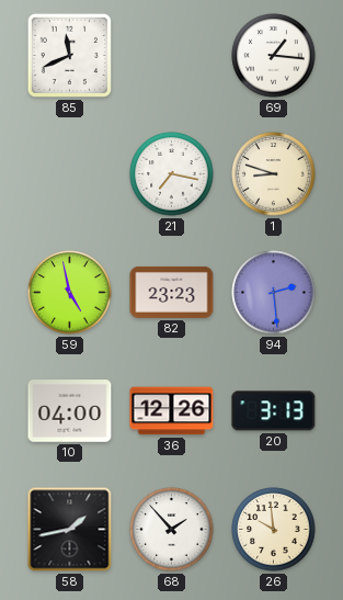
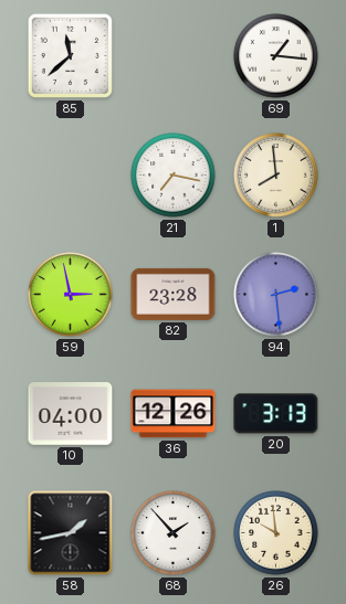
85: 11:41 -> 11:38
1: 8:48 -> 7:59
59: 4:58 -> 2:58
82: 23:23 -> 23:28
